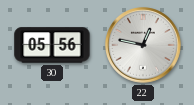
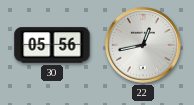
22: 12:47 -> 12:43
